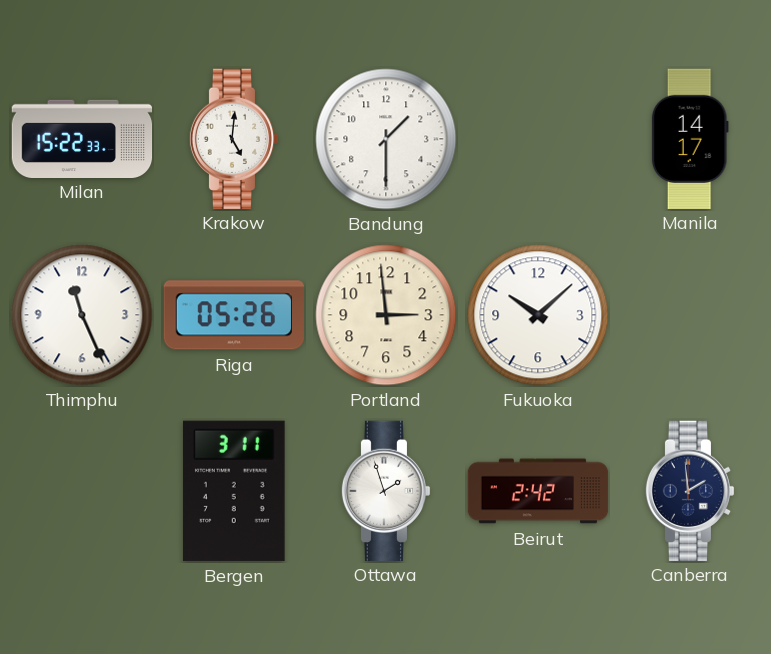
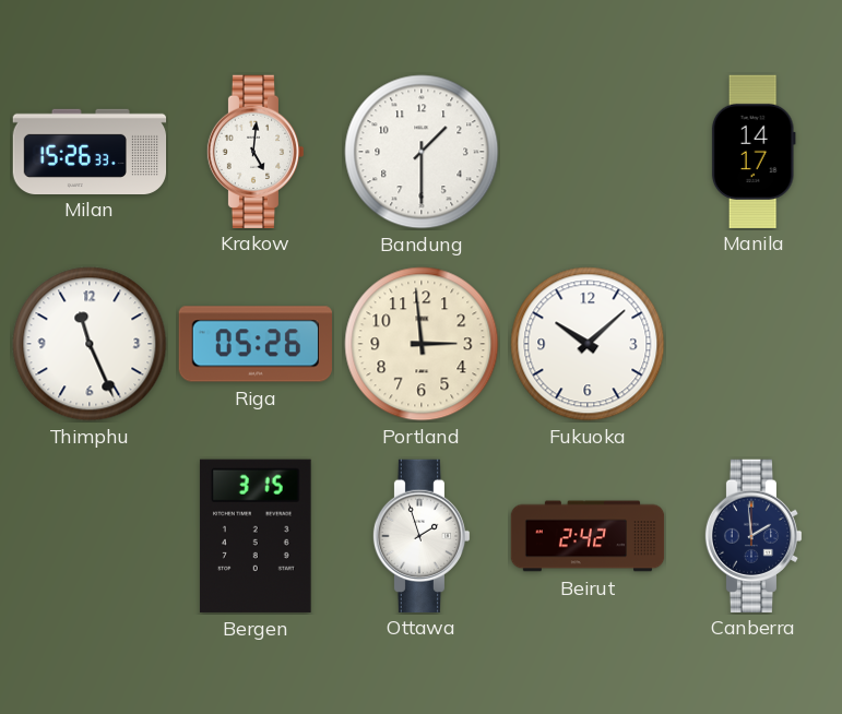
Milan: 15:22 -> 15:26
Bergen: 3:11 -> 3:15
